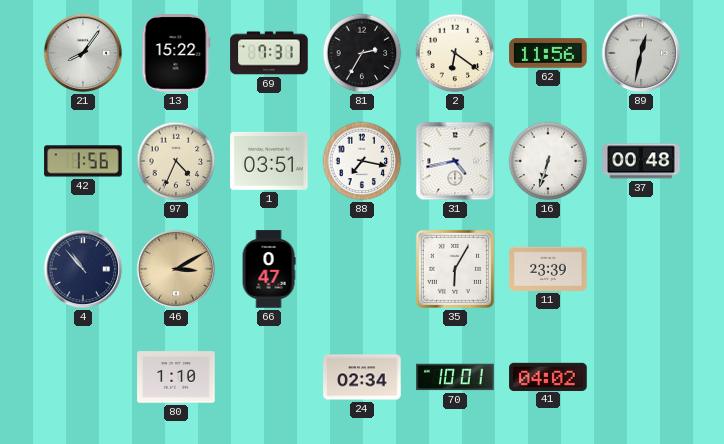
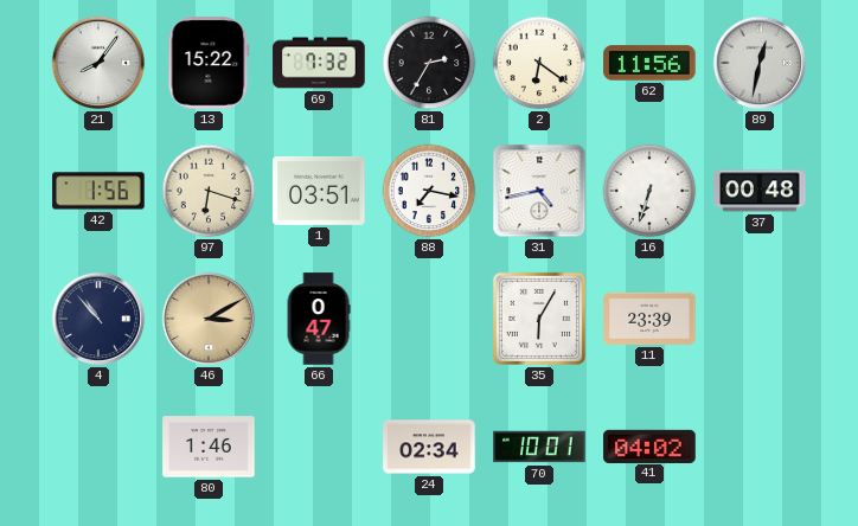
69: 7:31 -> 7:32
97: 4:34 -> 6:18
80: 1:10 -> 1:46
